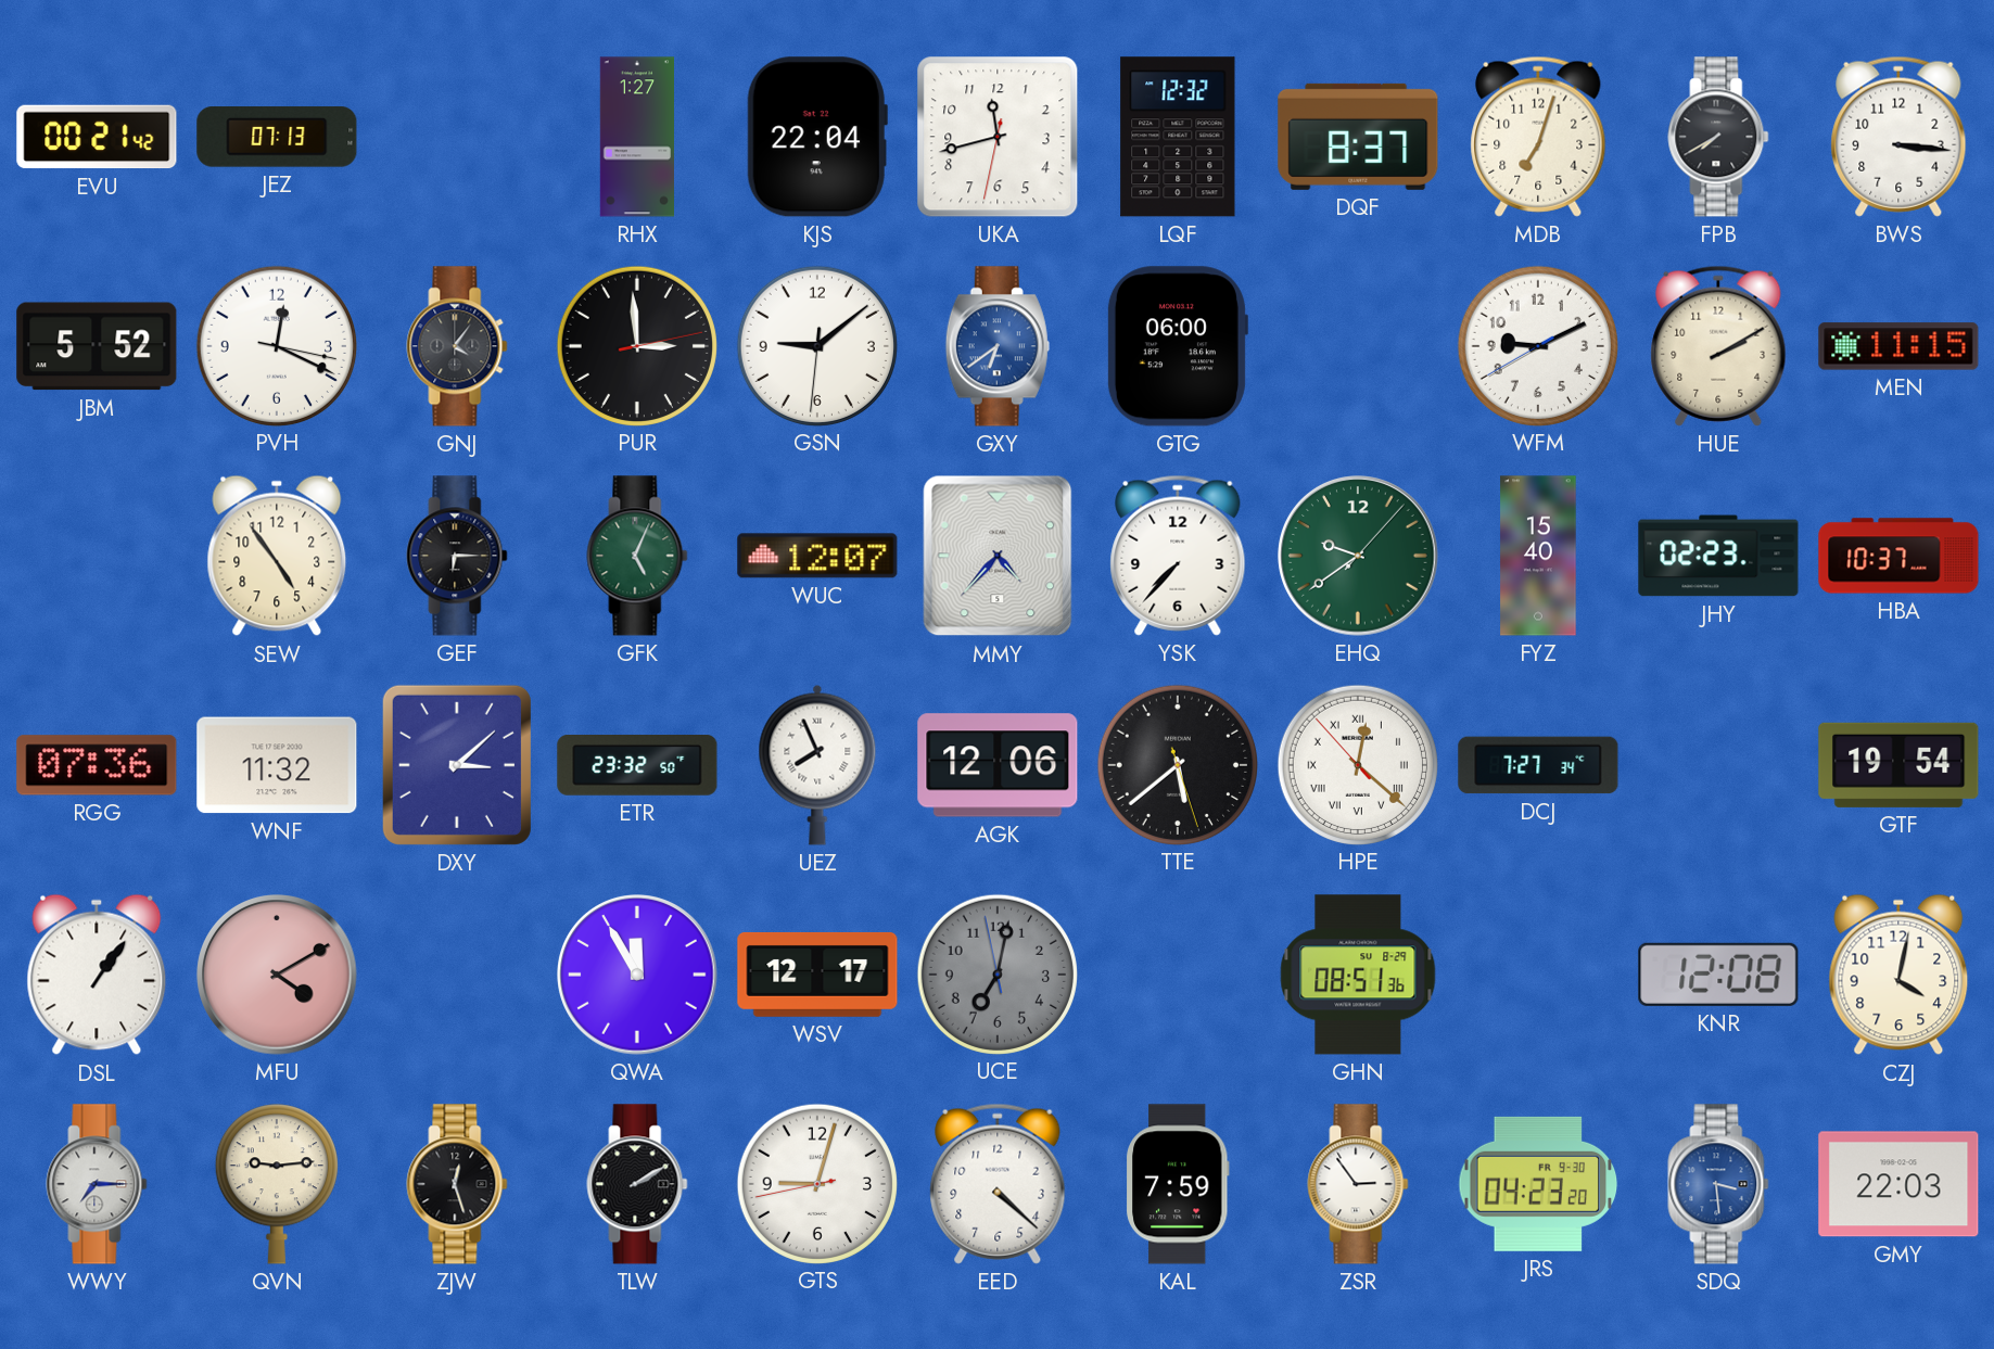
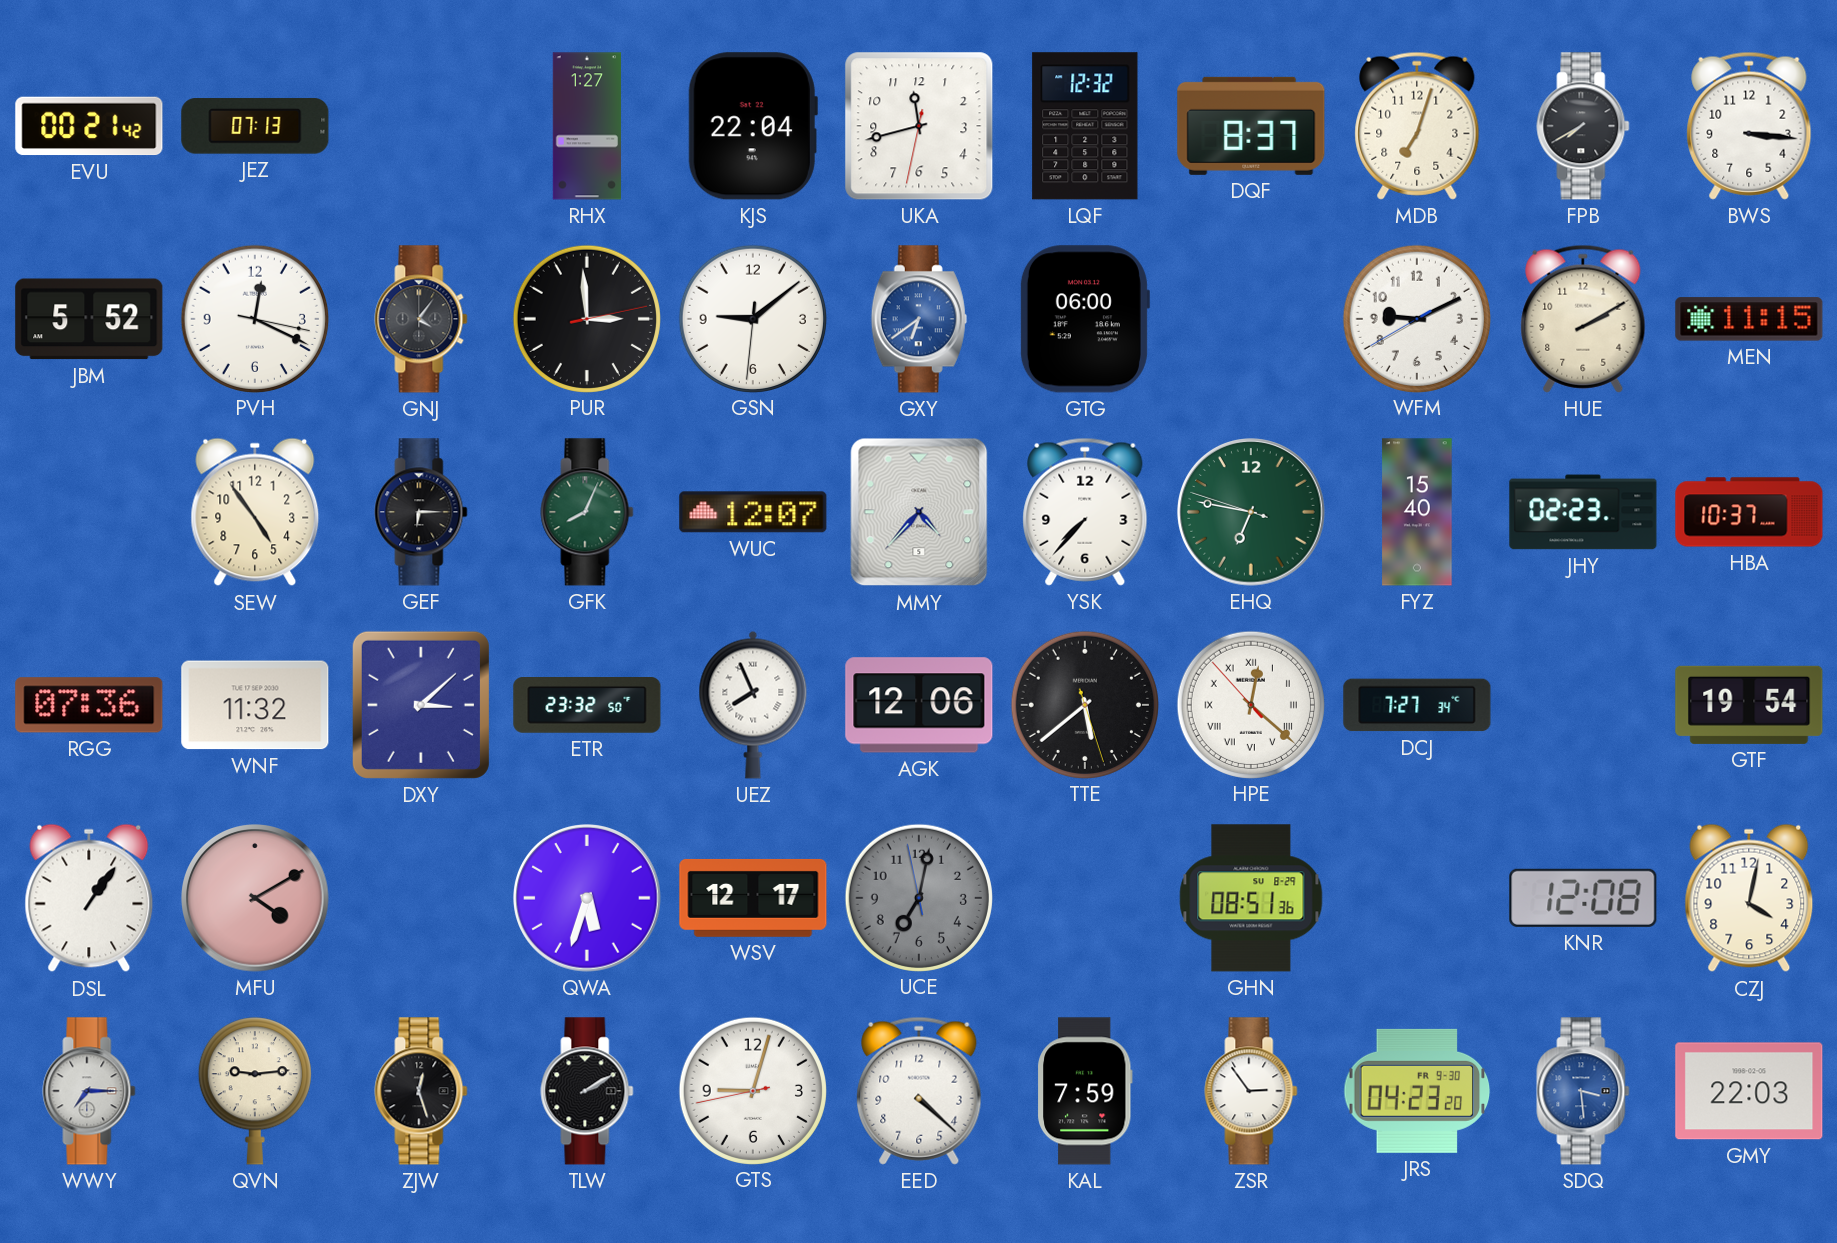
GFK: 5:04 -> 8:04
EHQ: 9:39 -> 6:46
QWA: 11:55 -> 5:33
